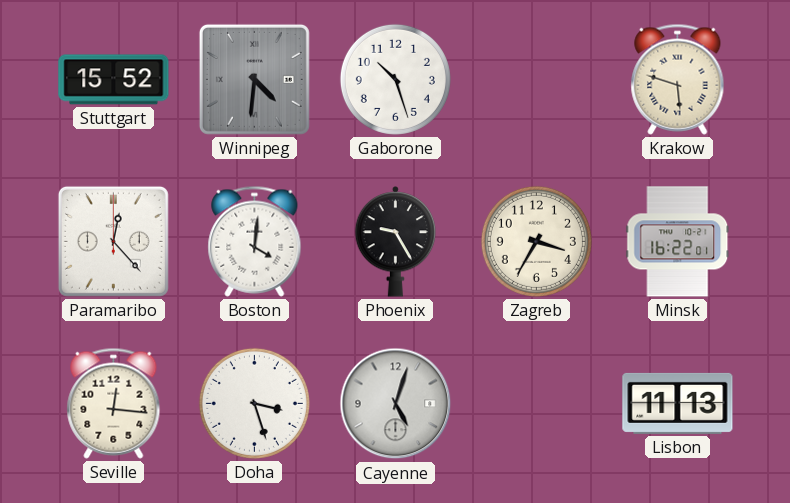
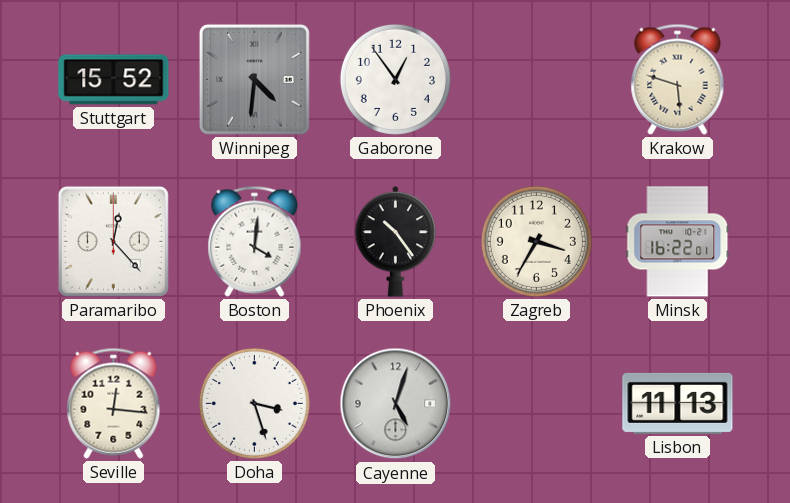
Gaborone: 10:27 -> 12:54
Phoenix: 9:25 -> 10:24
